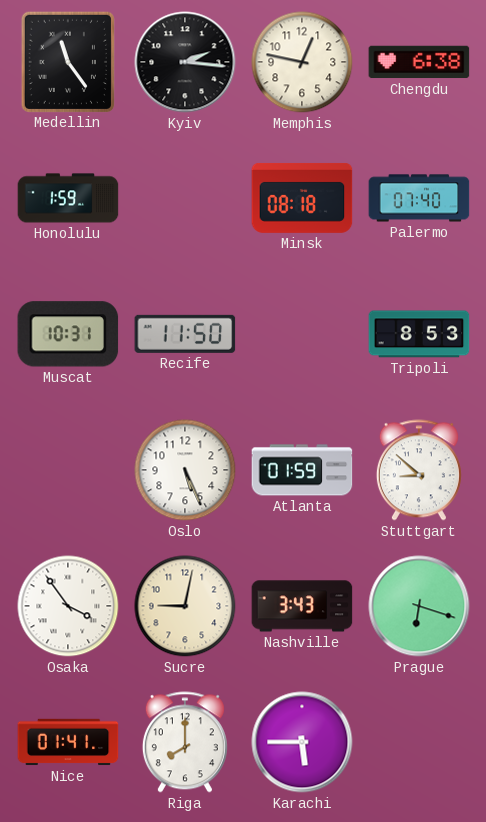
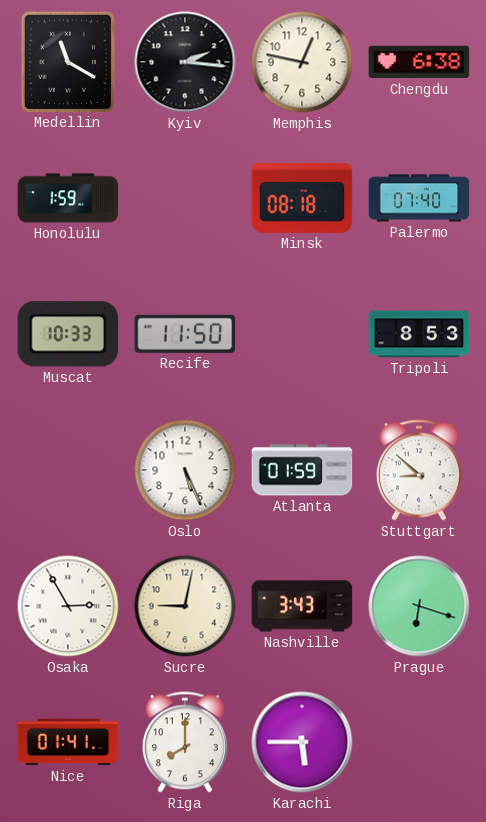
Medellin: 11:24 -> 11:20
Muscat: 10:31 -> 10:33
Osaka: 3:54 -> 2:55
